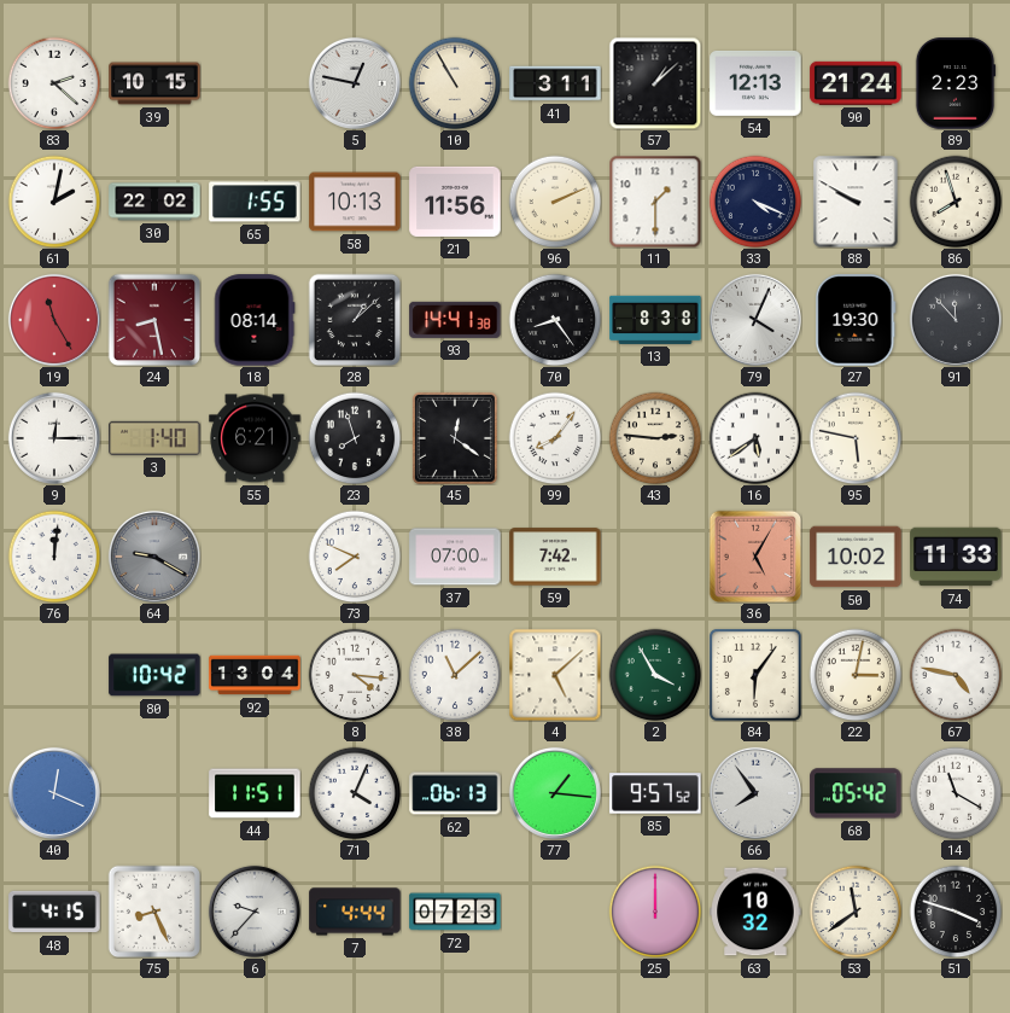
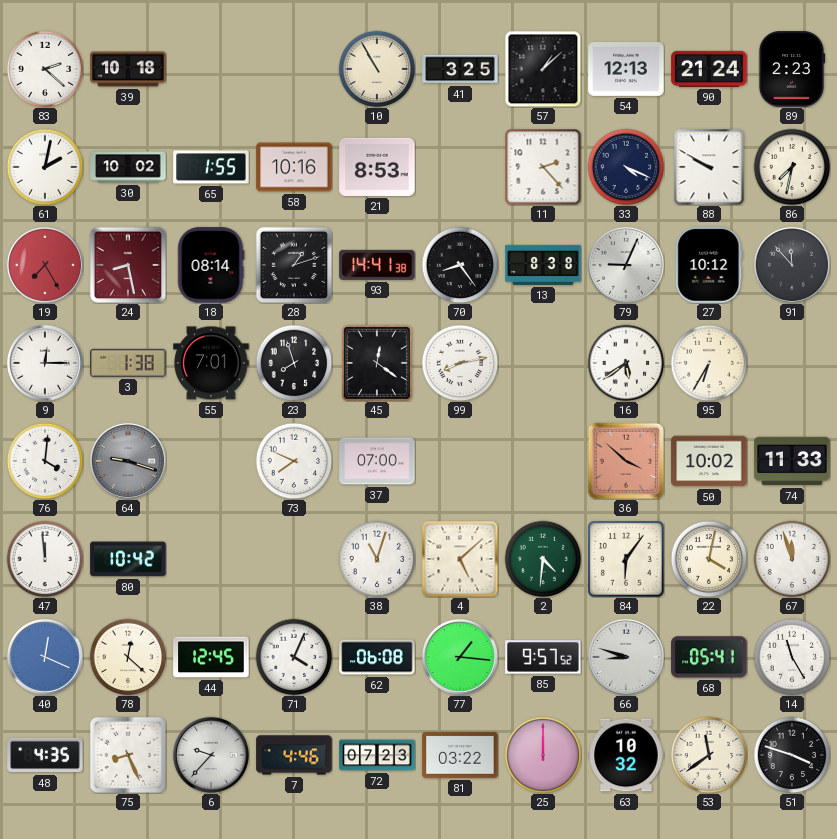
39: 10:15 -> 10:18
5: 12:47 -> none
41: 3:11 -> 3:25
30: 22:02 -> 10:02
58: 10:13 -> 10:16
21: 11:56 -> 8:53
96: 2:11 -> none
11: 1:30 -> 2:23
86: 7:57 -> 7:32
19: 11:25 -> 7:25
28: 1:08 -> 1:12
79: 4:04 -> 9:04
27: 19:30 -> 10:12
3: 1:40 -> 1:38
55: 6:21 -> 7:01
99: 8:06 -> 8:13
43: 2:46 -> none
95: 5:47 -> 6:35
76: 12:01 -> 4:01
64: 9:20 -> 9:18
59: 7:42 -> none
36: 5:05 -> 3:52
47: none -> 11:59
92: 13:04 -> none
8: 4:16 -> none
38: 11:08 -> 11:03
2: 3:55 -> 4:31
22: 3:02 -> 4:02
67: 4:47 -> 11:57
78: none -> 12:22
44: 11:51 -> 12:45
62: 06:13 -> 06:08
66: 7:54 -> 8:48
68: 05:42 -> 05:41
14: 11:20 -> 11:25
48: 4:15 -> 4:35
7: 4:44 -> 4:46
81: none -> 03:22
